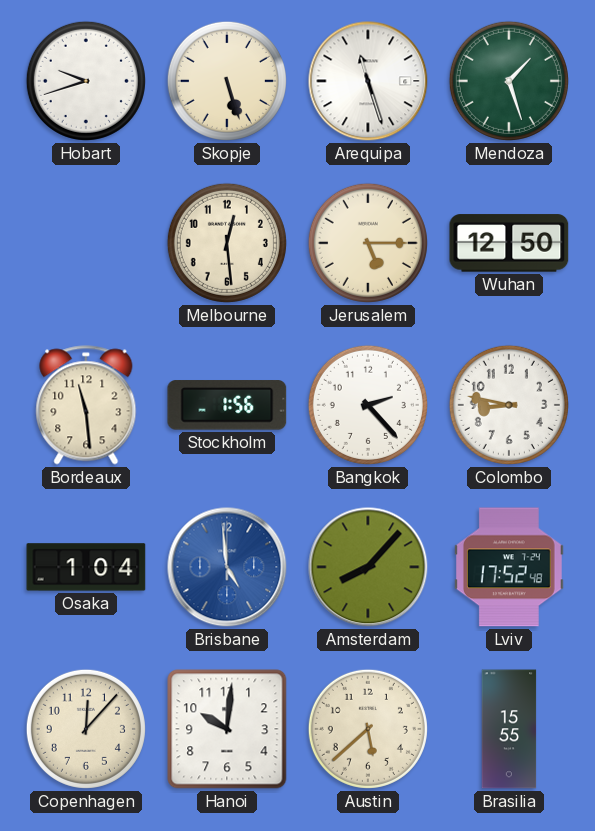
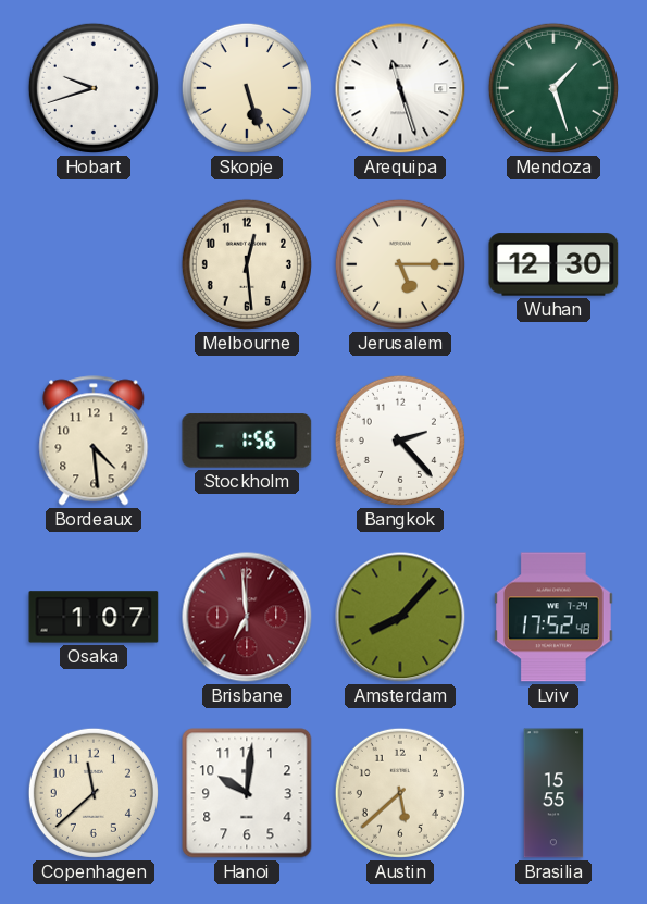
Wuhan: 12:50 -> 12:30
Bordeaux: 11:29 -> 4:29
Colombo: 8:47 -> none
Osaka: 1:04 -> 1:07
Brisbane: 4:59 -> 6:59
Brisbane dial: blue -> burgundy
Copenhagen: 12:07 -> 11:38
